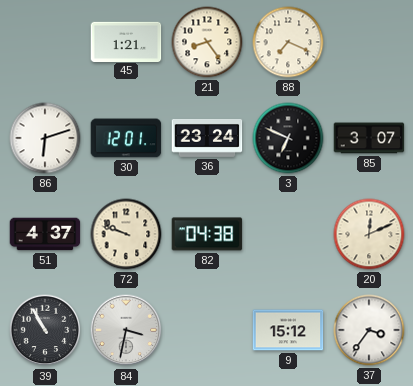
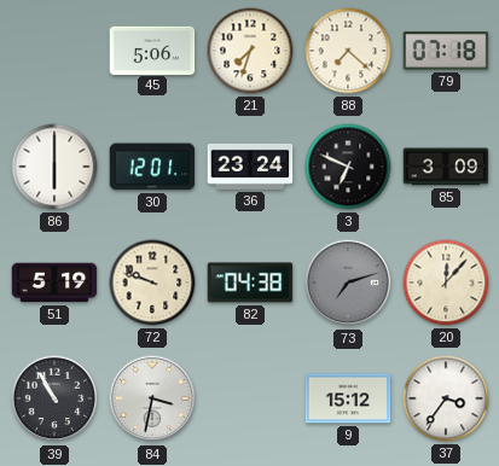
45: 1:21 -> 5:06
21: 8:24 -> 7:33
88: 7:19 -> 7:22
79: none -> 07:18
86: 6:12 -> 6:00
85: 3:07 -> 3:09
51: 4:37 -> 5:19
73: none -> 7:12
20: 12:11 -> 12:07
